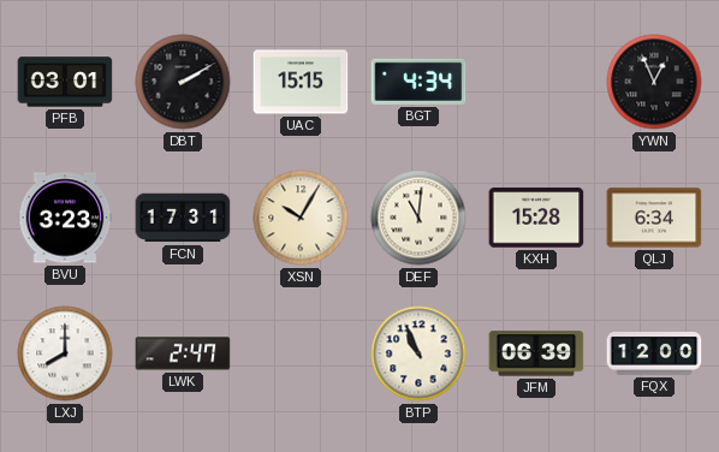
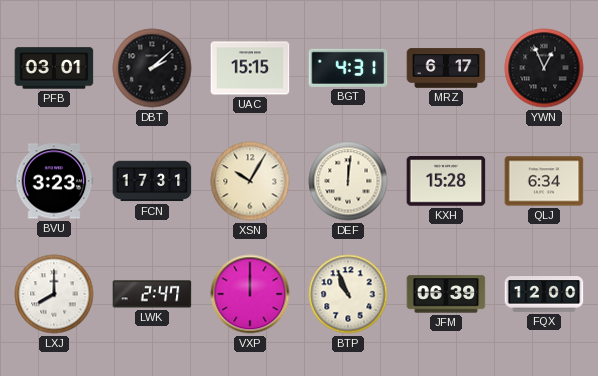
DBT: 2:10 -> 2:08
BGT: 4:34 -> 4:31
MRZ: none -> 6:17
DEF: 11:01 -> 12:01
VXP: none -> 12:00
